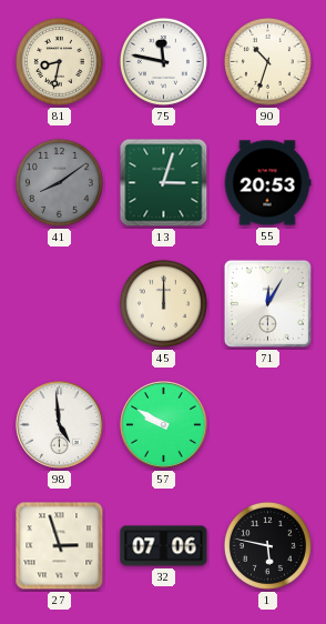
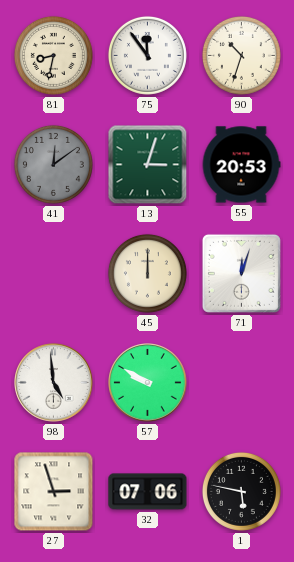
75: 11:47 -> 11:54
41: 8:09 -> 12:09
71: 12:05 -> 12:03
